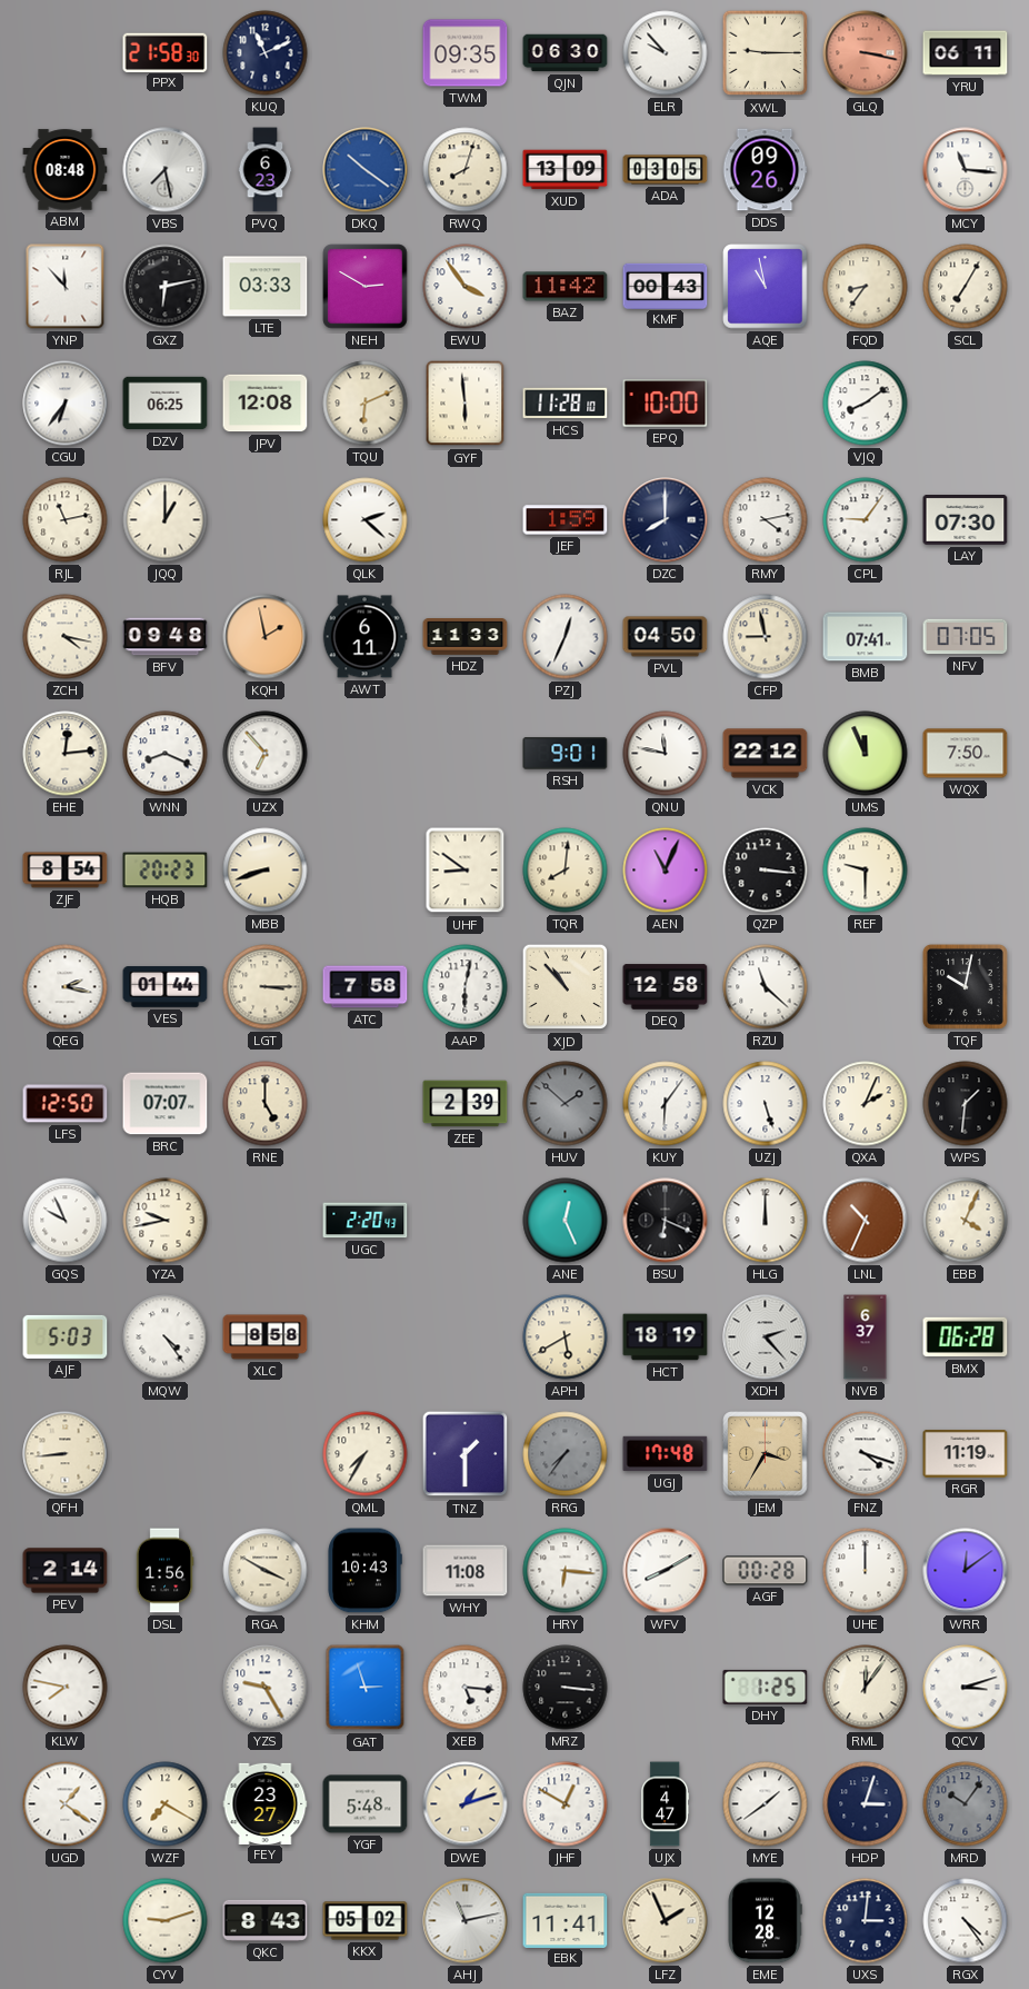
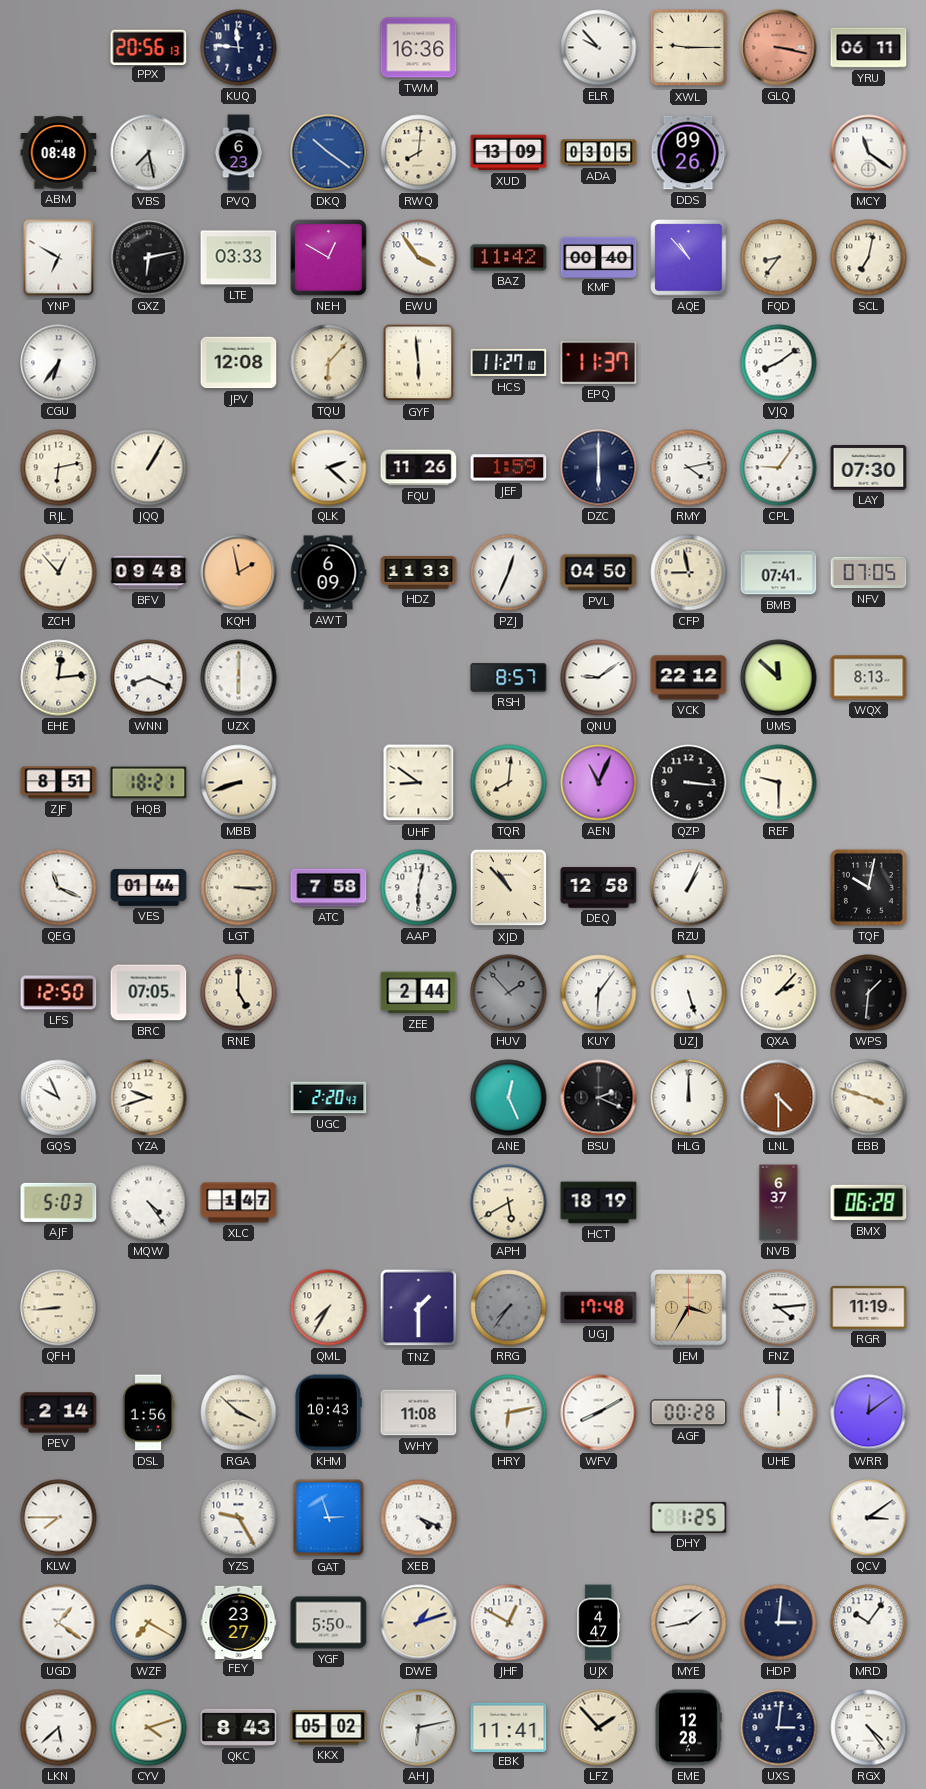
PPX: 21:58 -> 20:56
KUQ: 11:11 -> 11:46
TWM: 09:35 -> 16:36
QJN: 06:30 -> none
RWQ: 8:03 -> 8:01
MCY: 11:16 -> 11:21
YNP: 11:53 -> 6:50
NEH: 2:50 -> 12:50
KMF: 00:43 -> 00:40
AQE: 10:58 -> 10:53
SCL: 7:05 -> 7:02
DZV: 06:25 -> none
TQU: 6:11 -> 6:07
HCS: 11:28 -> 11:27
EPQ: 10:00 -> 11:37
RJL: 11:13 -> 6:13
JQQ: 1:00 -> 1:05
FQU: none -> 11:26
DZC: 8:00 -> 6:00
ZCH: 4:17 -> 12:53
AWT: 6:11 -> 6:09
UZX: 6:53 -> 6:00
RSH: 9:01 -> 8:57
QNU: 11:47 -> 9:09
UMS: 11:56 -> 11:52
WQX: 7:50 -> 8:13
ZJF: 8:54 -> 8:51
HQB: 20:23 -> 18:21
QEG: 2:17 -> 11:19
RZU: 11:22 -> 1:04
BRC: 07:07 -> 07:05
ZEE: 2:39 -> 2:44
HUV: 1:52 -> 1:53
QXA: 2:04 -> 2:07
YZA: 9:43 -> 9:42
BSU: 6:19 -> 2:19
LNL: 10:34 -> 4:30
EBB: 4:04 -> 3:48
XLC: 8:58 -> 1:47
XDH: 2:23 -> none
FNZ: 4:18 -> 4:14
RGA: 3:50 -> 3:52
HRY: 6:16 -> 6:13
KLW: 7:47 -> 7:45
XEB: 5:16 -> 4:19
MRZ: 3:16 -> none
RML: 12:06 -> none
QCV: 3:12 -> 3:09
YGF: 5:48 -> 5:50
MYE: 1:39 -> 1:43
HDP: 3:03 -> 3:01
MRD dial: grey -> white
LKN: none -> 5:38
CYV: 9:12 -> 4:12
AHJ: 11:13 -> 6:13
LFZ: 1:56 -> 1:53
